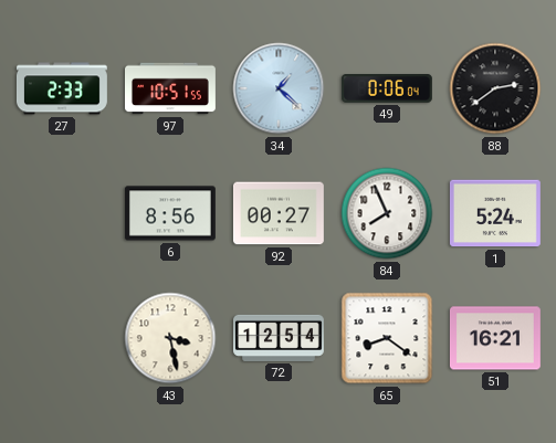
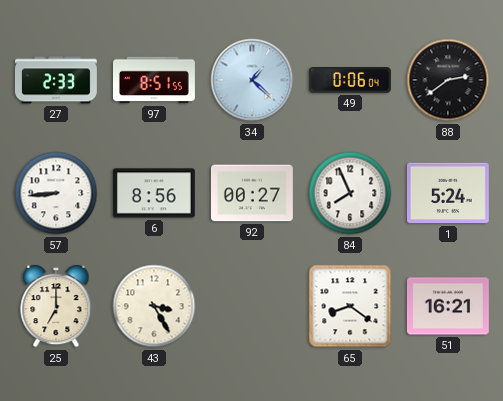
97: 10:51 -> 8:51
57: none -> 8:44
25: none -> 7:00
43: 3:28 -> 3:25
72: 12:54 -> none
